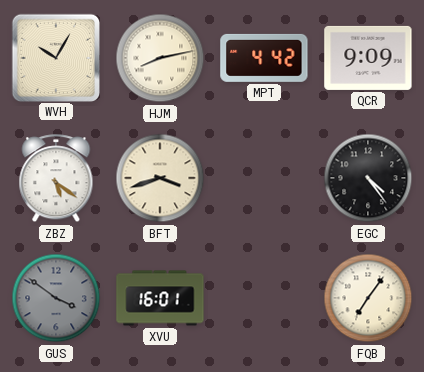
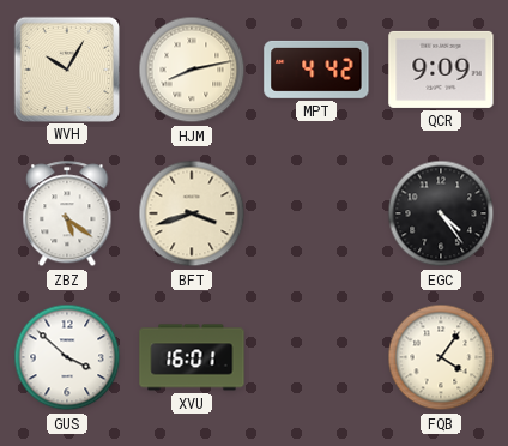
GUS: 3:51 -> 3:52
GUS dial: grey -> white
FQB: 7:06 -> 4:06
